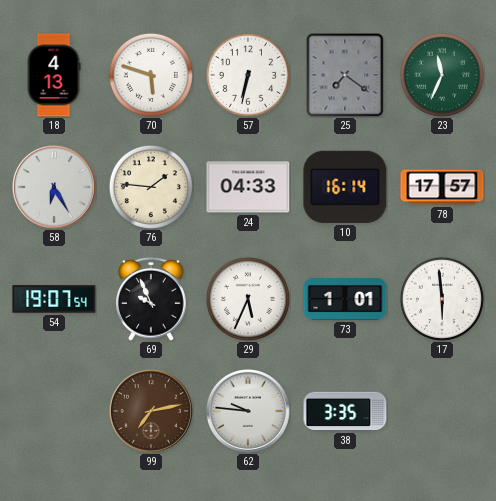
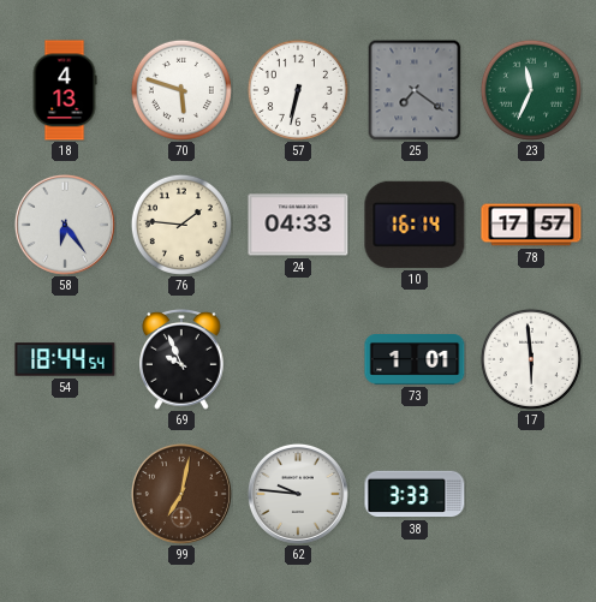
58: 6:25 -> 6:24
54: 19:07 -> 18:44
29: 5:34 -> none
99: 7:13 -> 7:02
38: 3:35 -> 3:33
